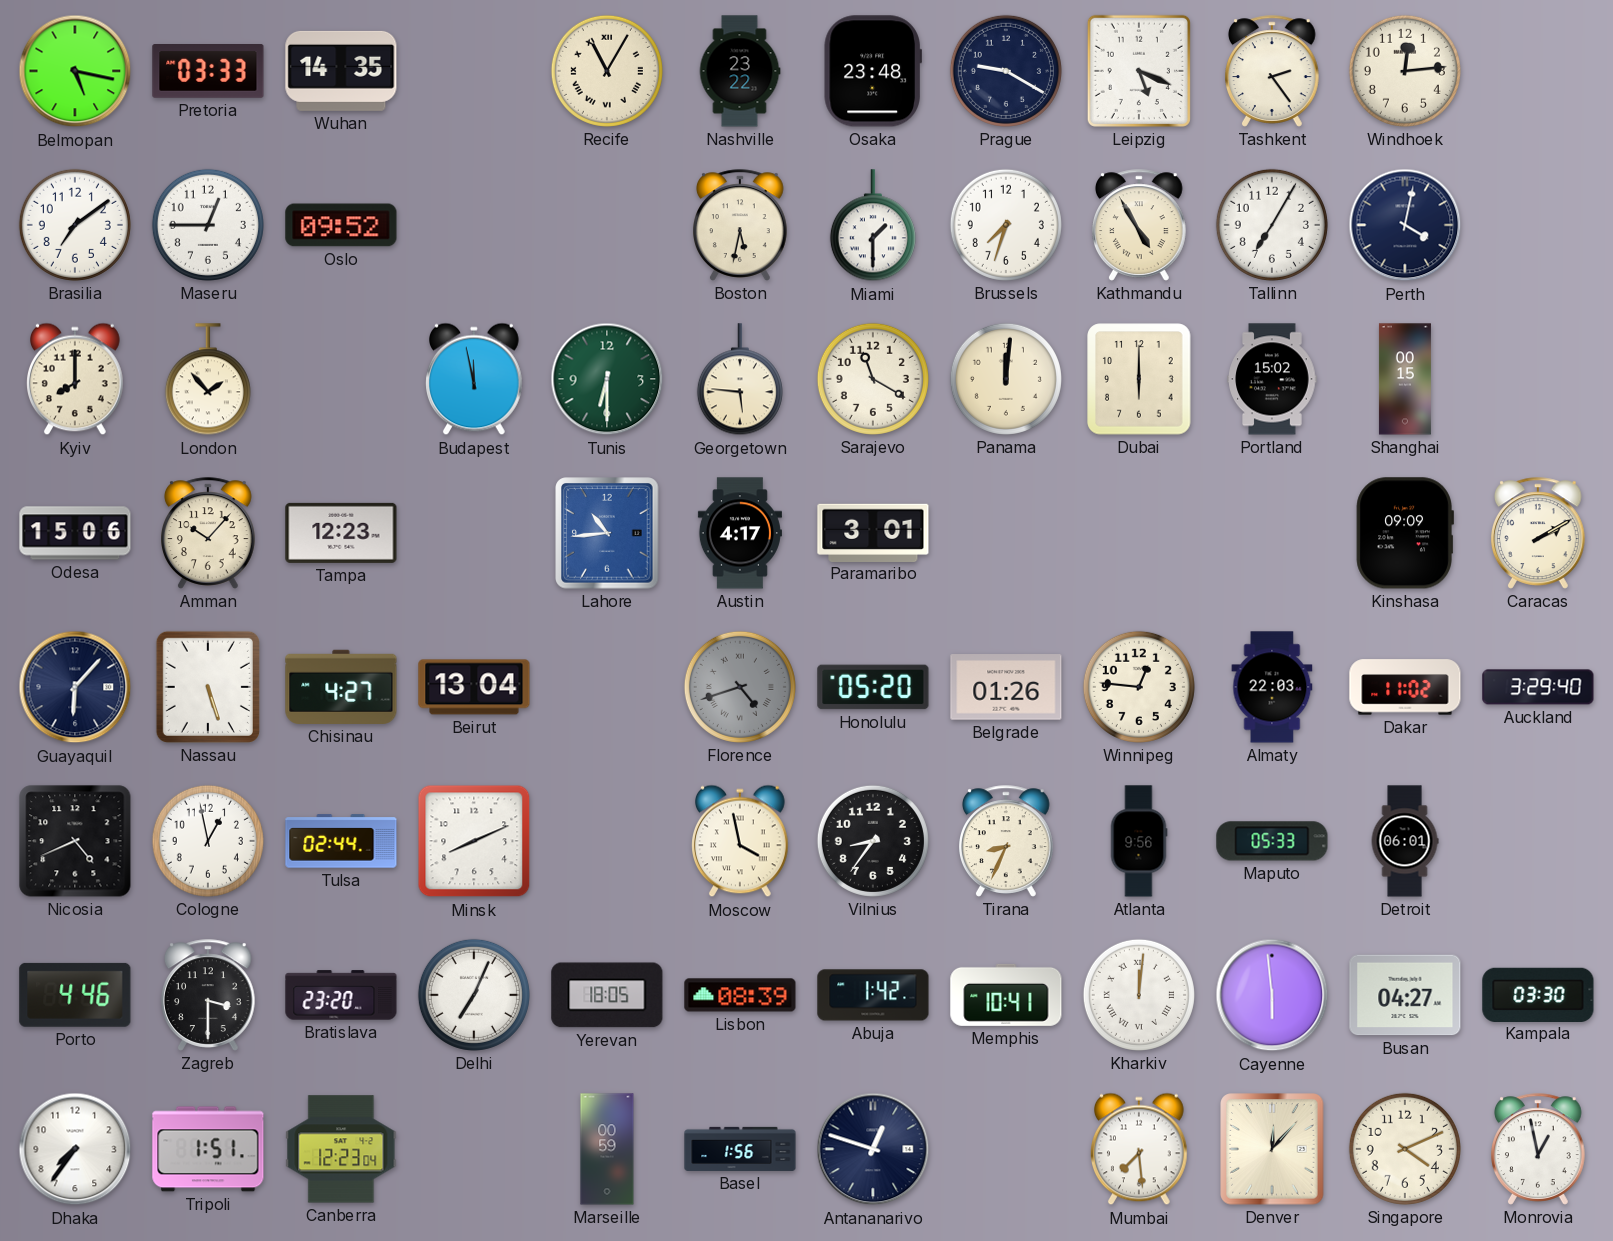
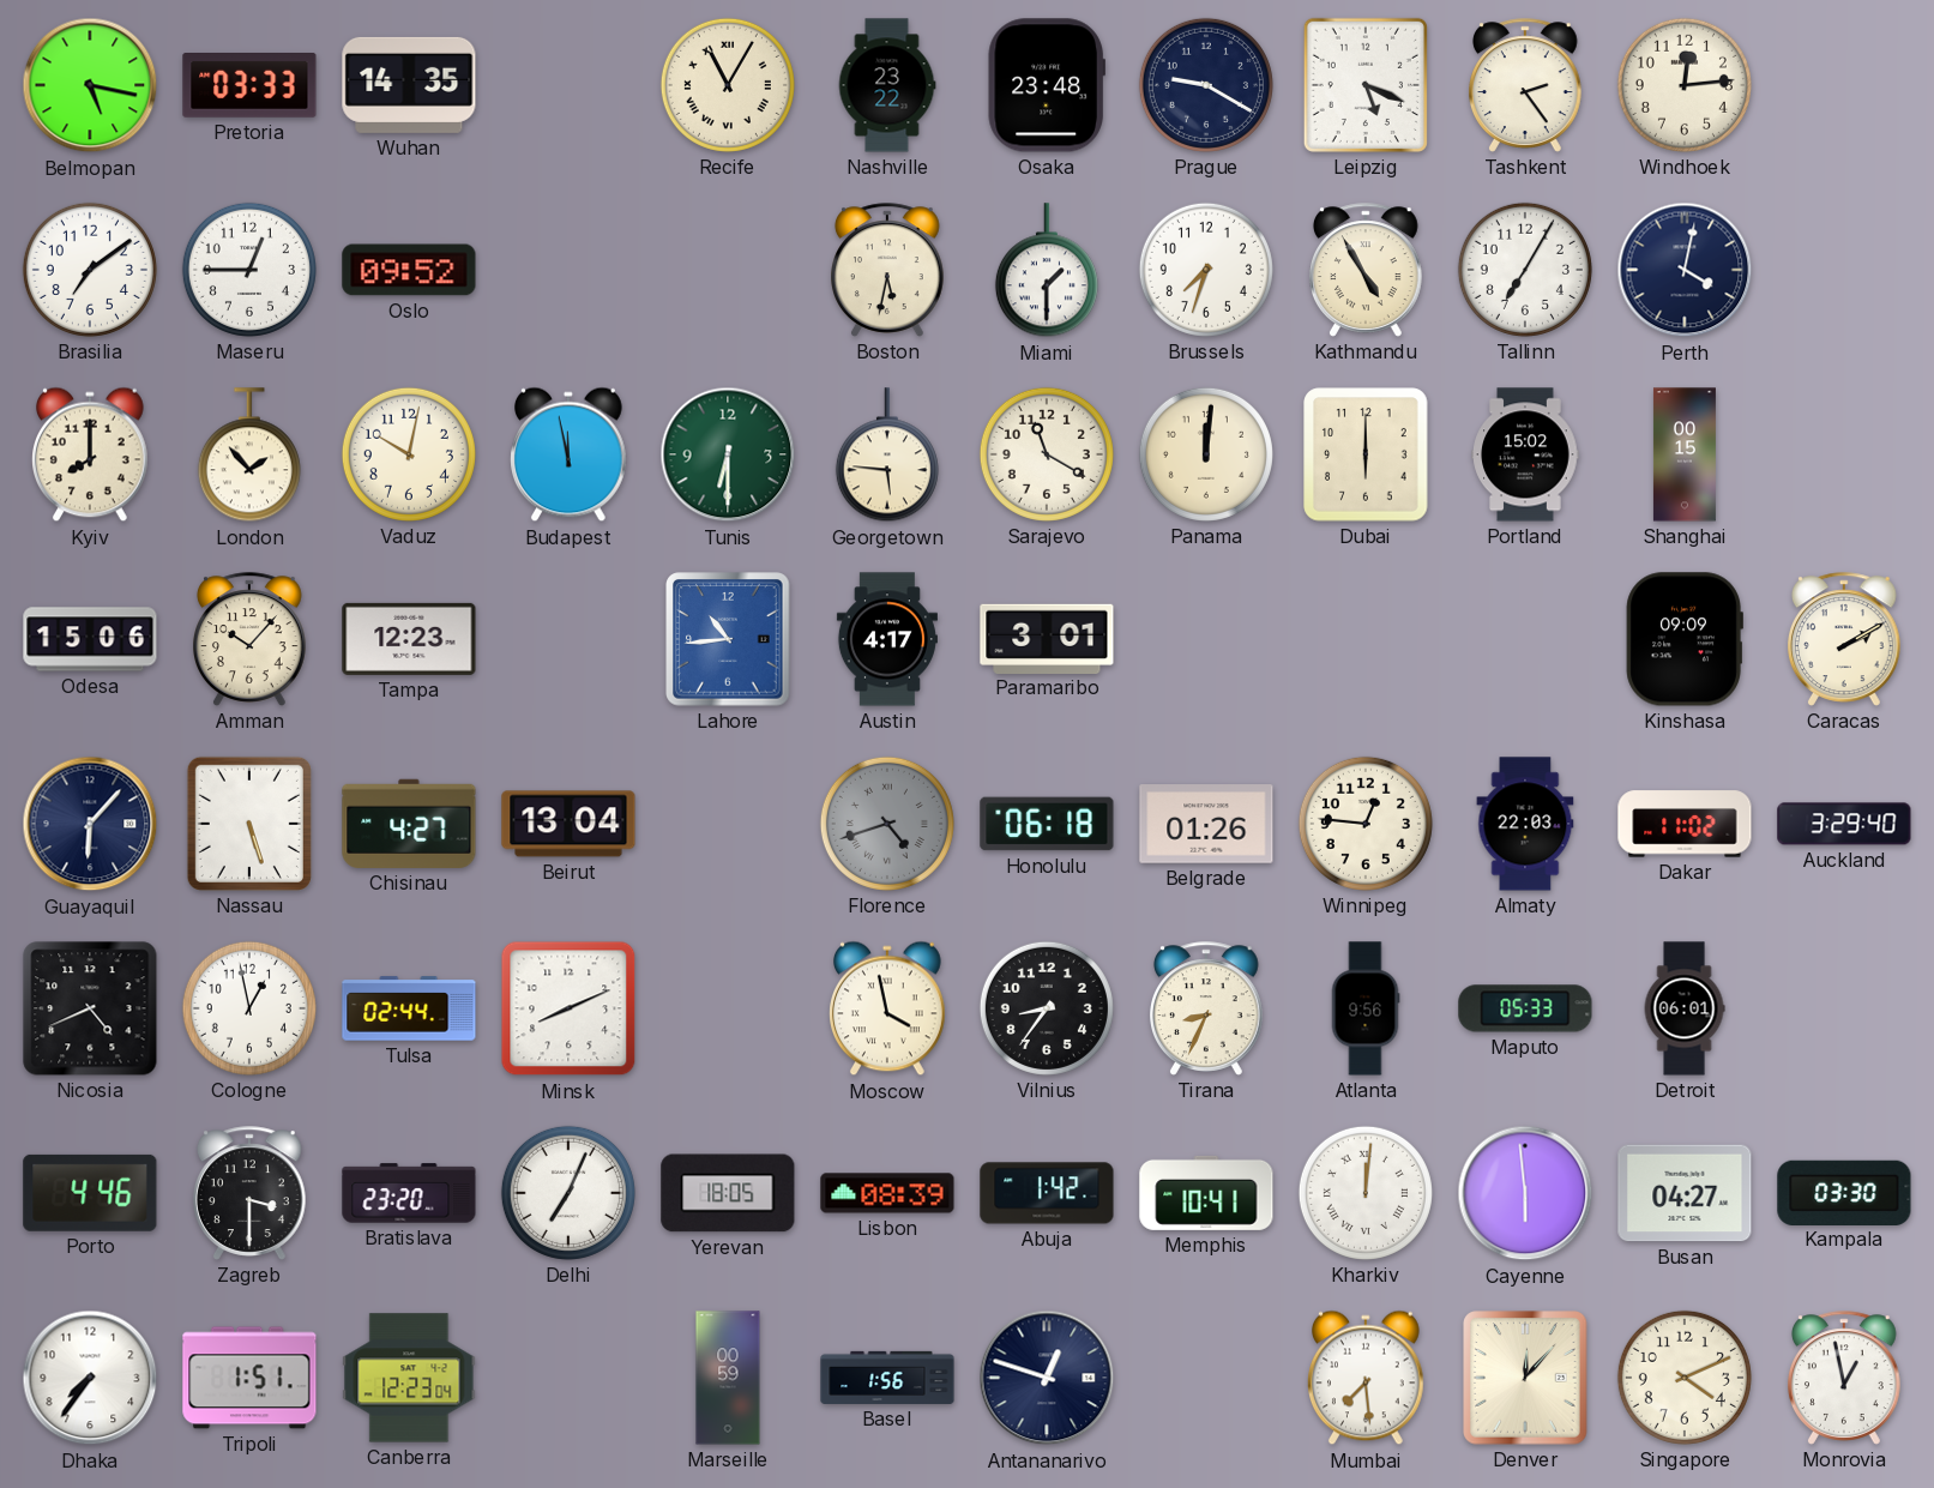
Vaduz: none -> 10:02
Honolulu: 05:20 -> 06:18
